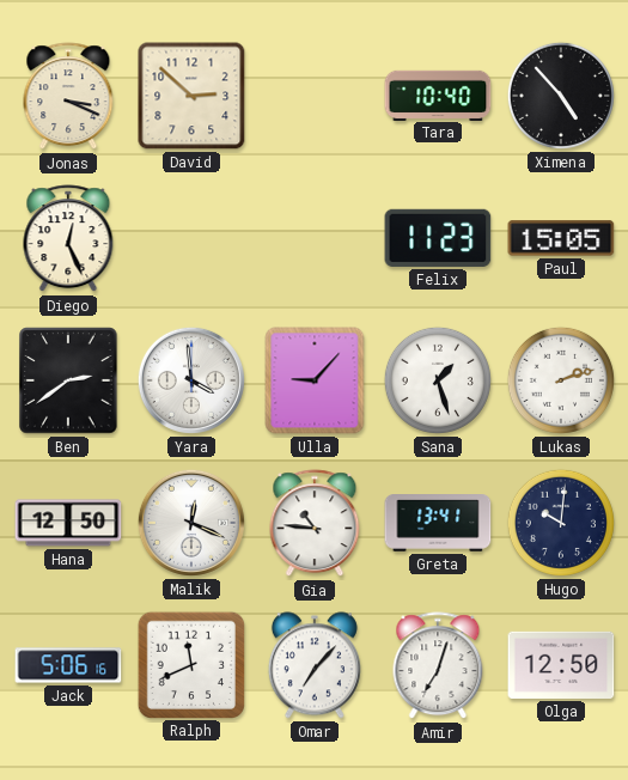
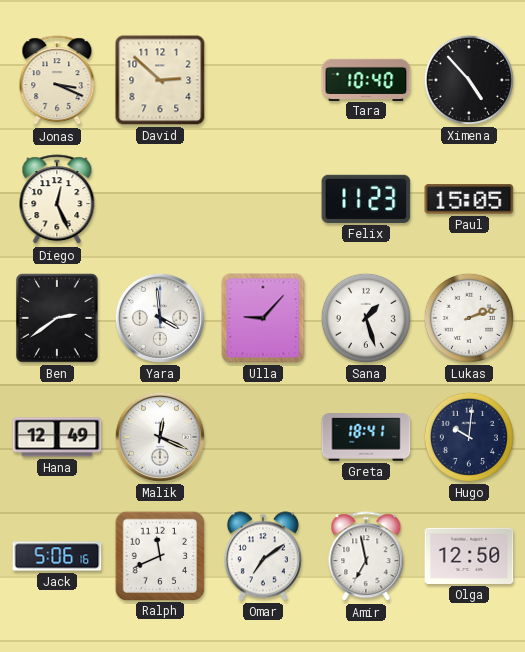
Hana: 12:50 -> 12:49
Gia: 10:46 -> none
Greta: 13:41 -> 18:41
Omar: 7:07 -> 7:09
Amir: 7:03 -> 6:58
